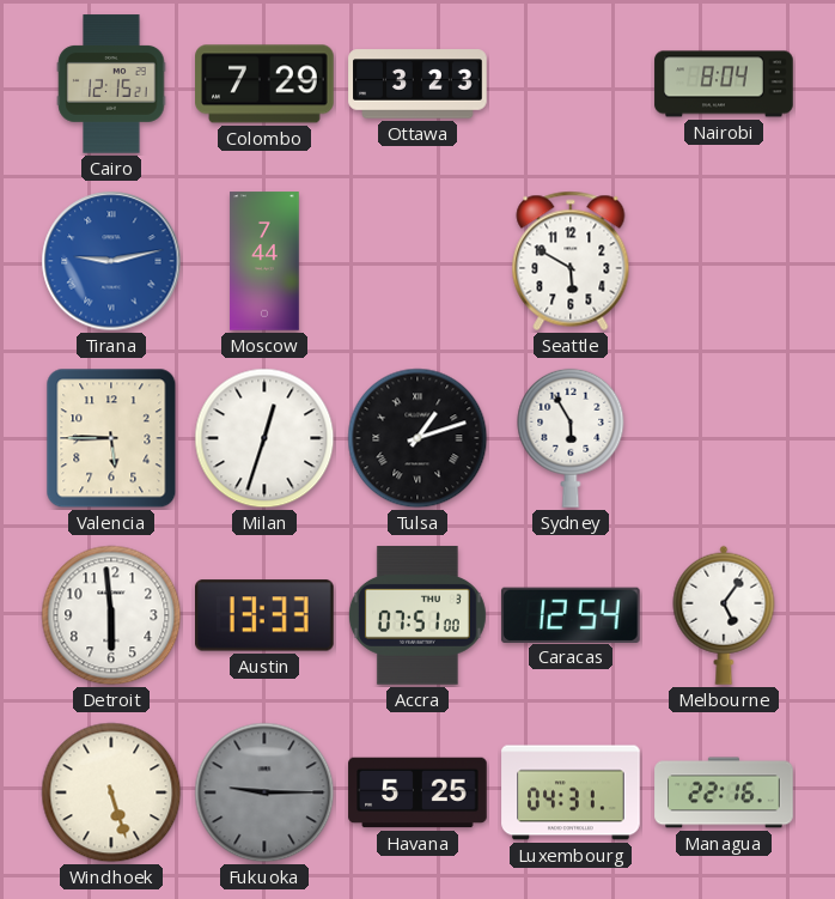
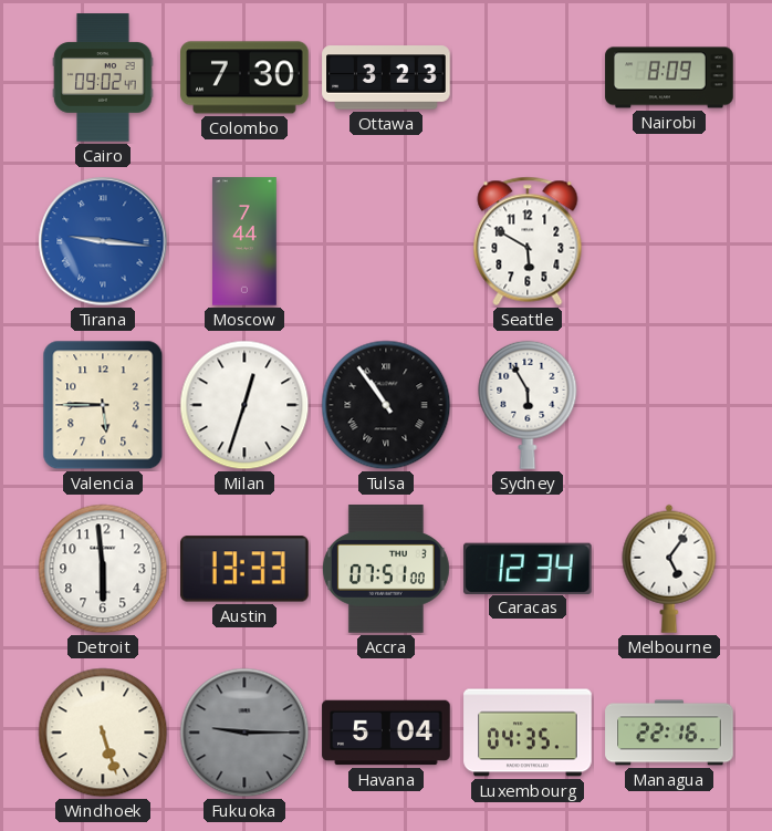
Cairo: 12:15 -> 09:02
Colombo: 7:29 -> 7:30
Nairobi: 8:04 -> 8:09
Tirana: 9:13 -> 9:16
Tulsa: 1:12 -> 10:54
Caracas: 12:54 -> 12:34
Havana: 5:25 -> 5:04
Luxembourg: 04:31 -> 04:35
